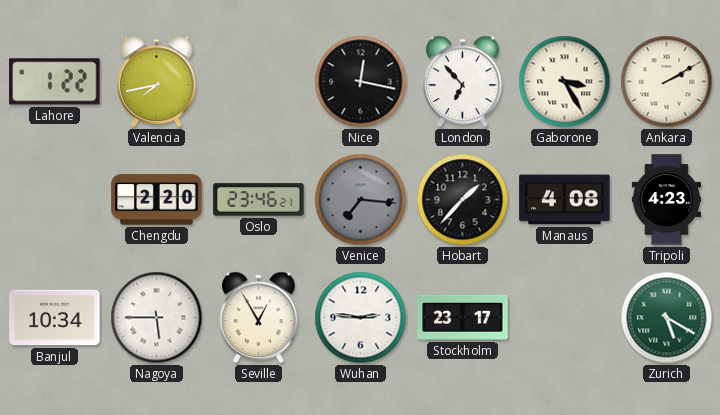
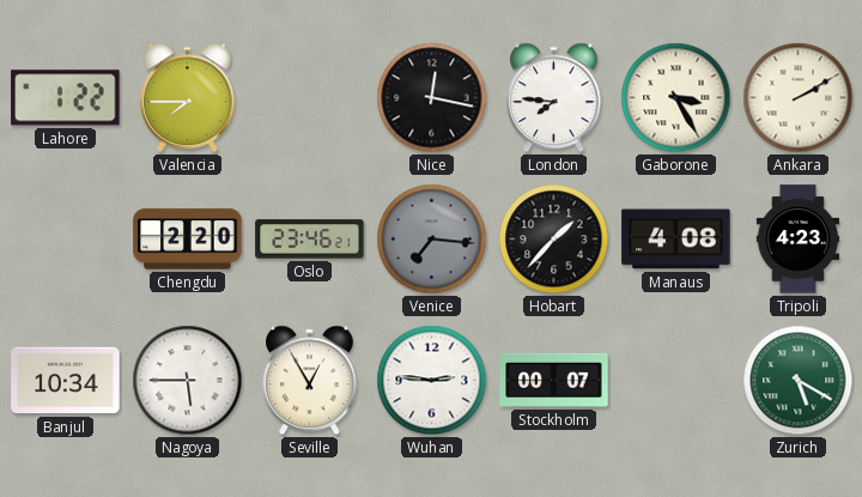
Valencia: 7:43 -> 7:45
London: 6:53 -> 7:46
Stockholm: 23:17 -> 00:07
